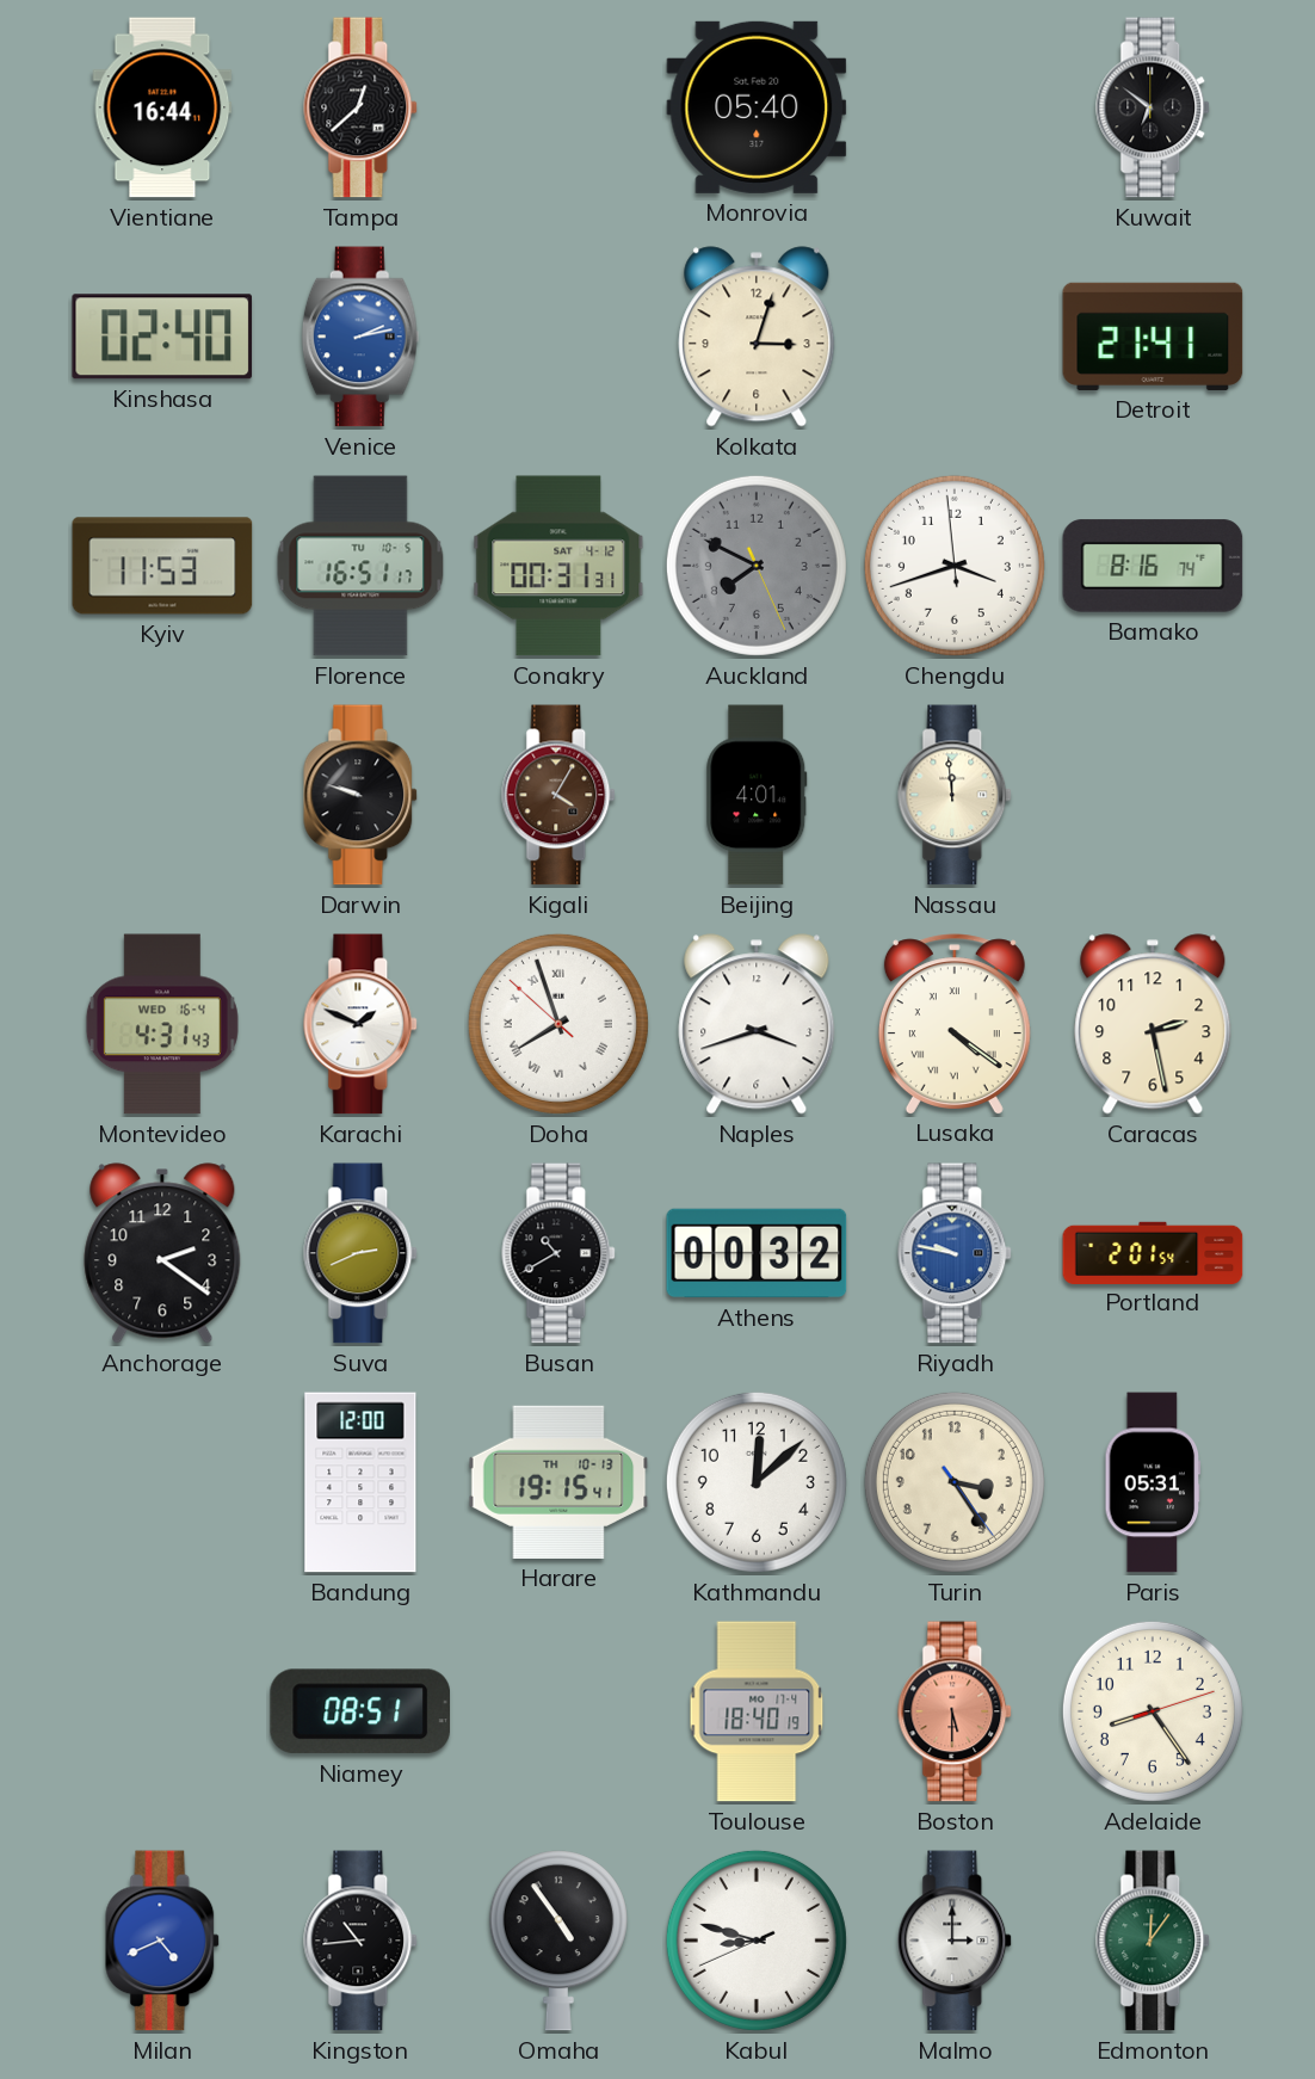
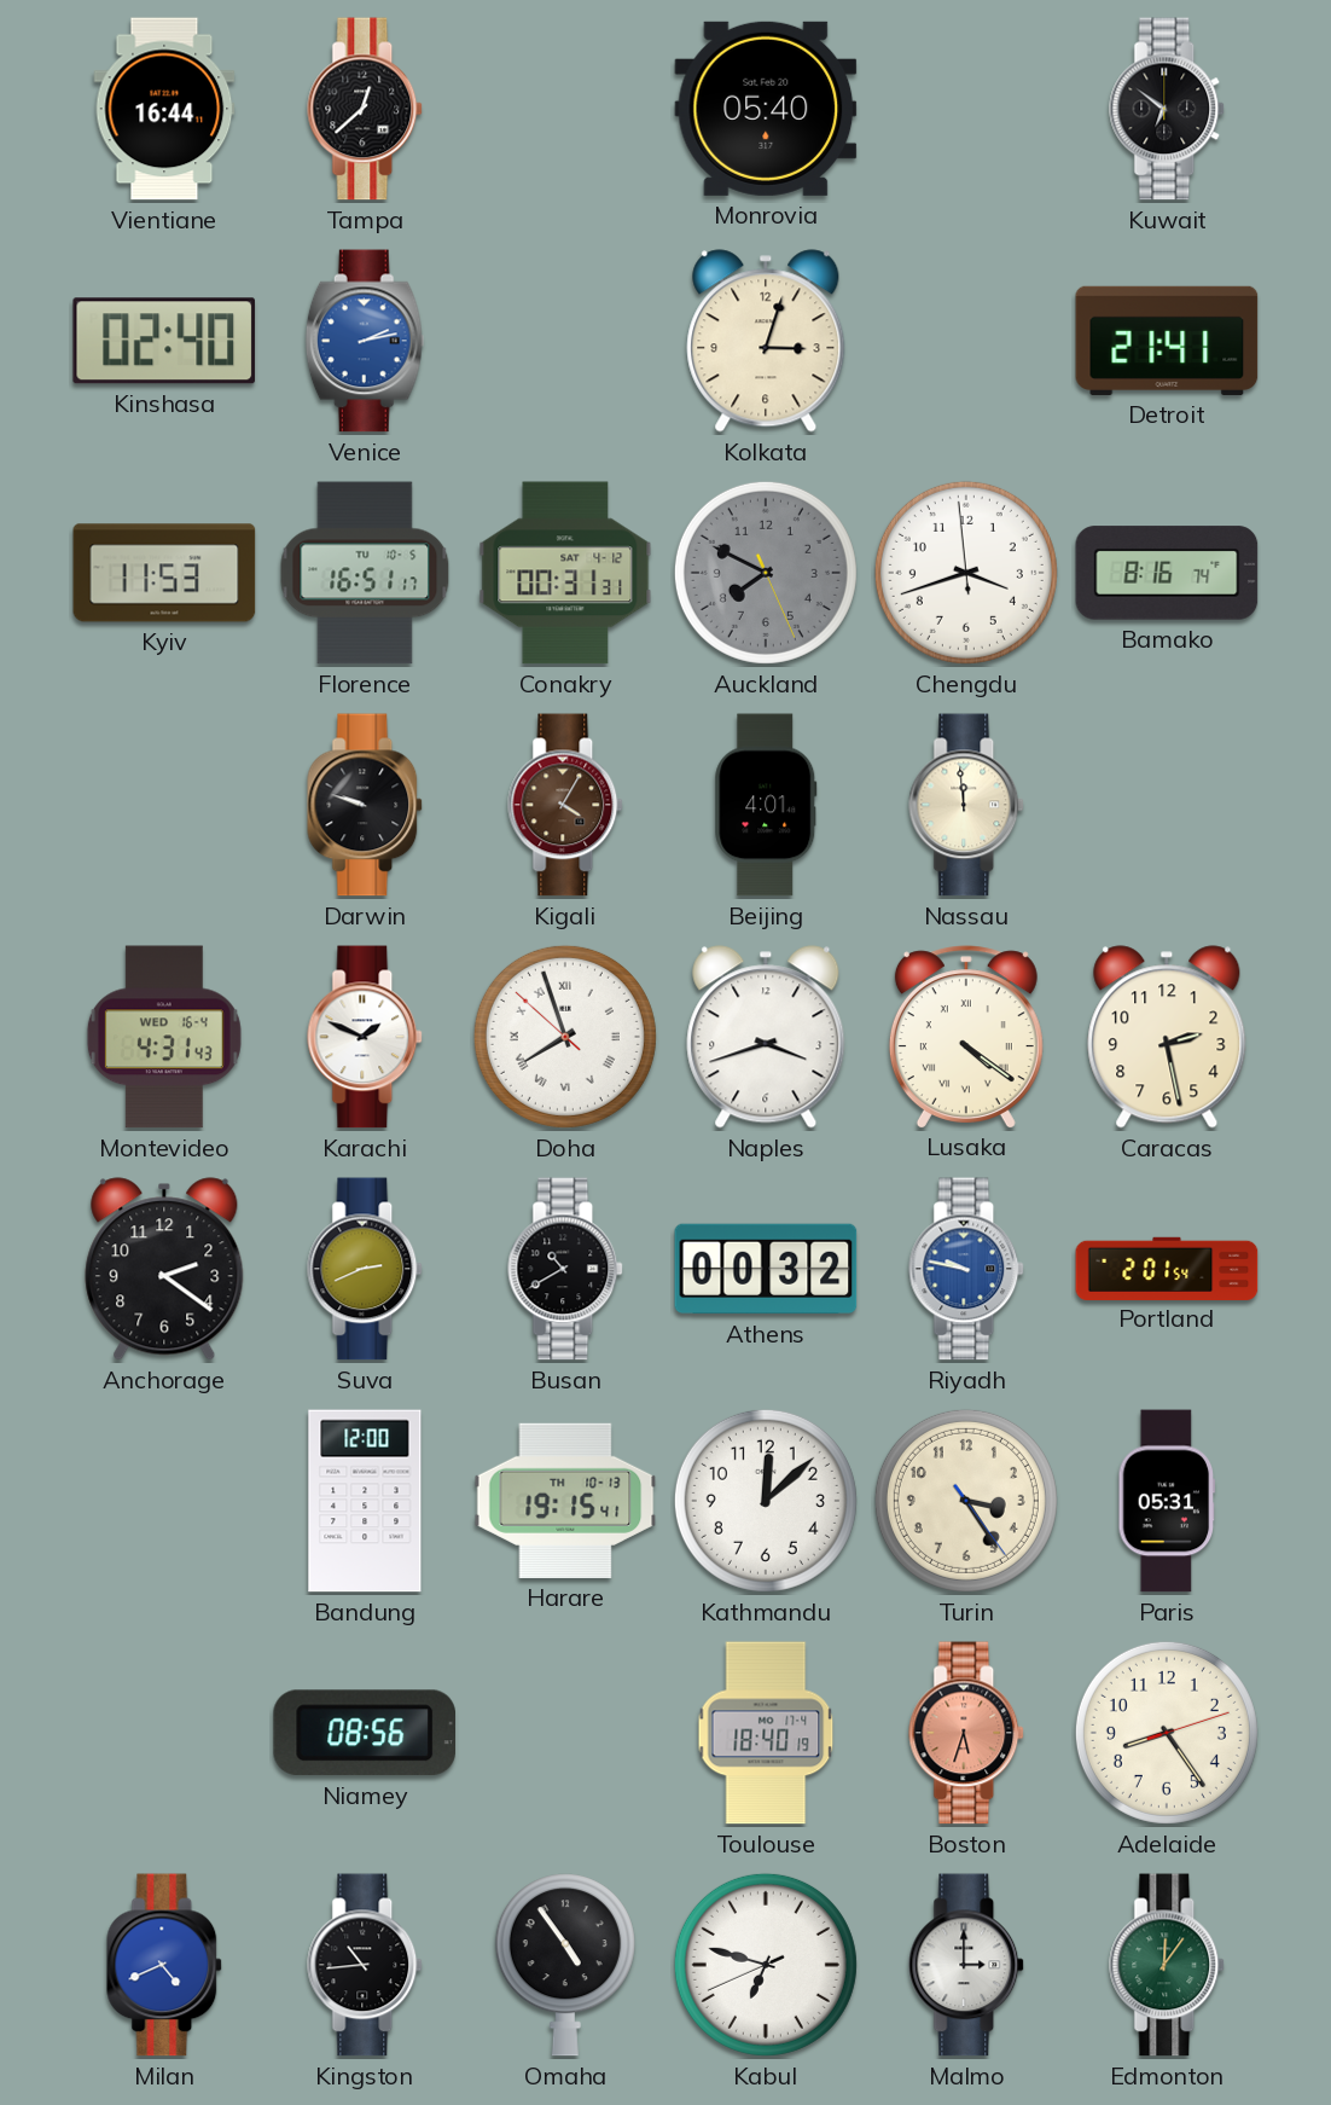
Niamey: 08:51 -> 08:56
Boston: 5:30 -> 5:33
Kabul: 8:47 -> 6:47
